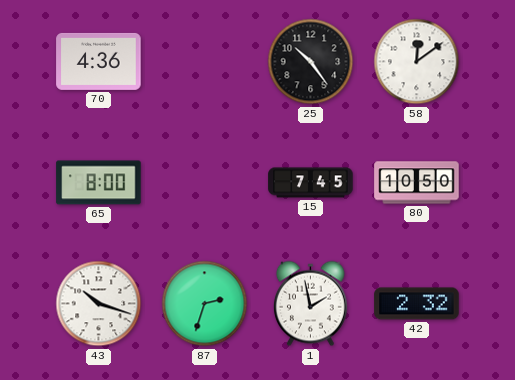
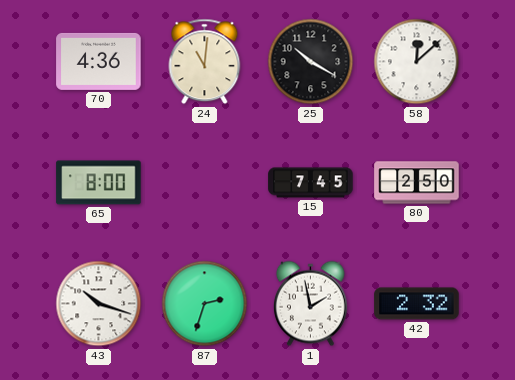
24: none -> 11:01
25: 10:24 -> 10:20
58: 12:09 -> 12:08
80: 10:50 -> 2:50
